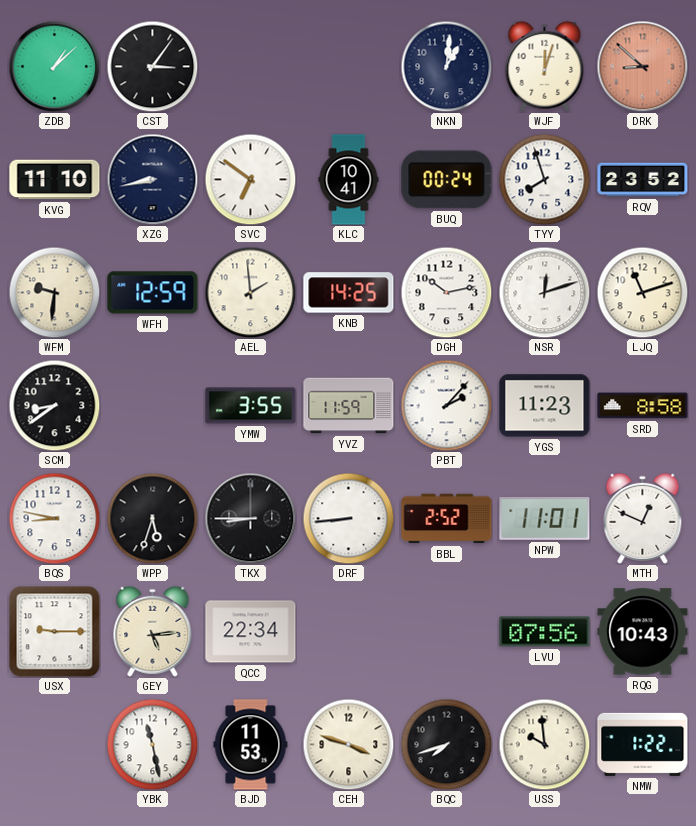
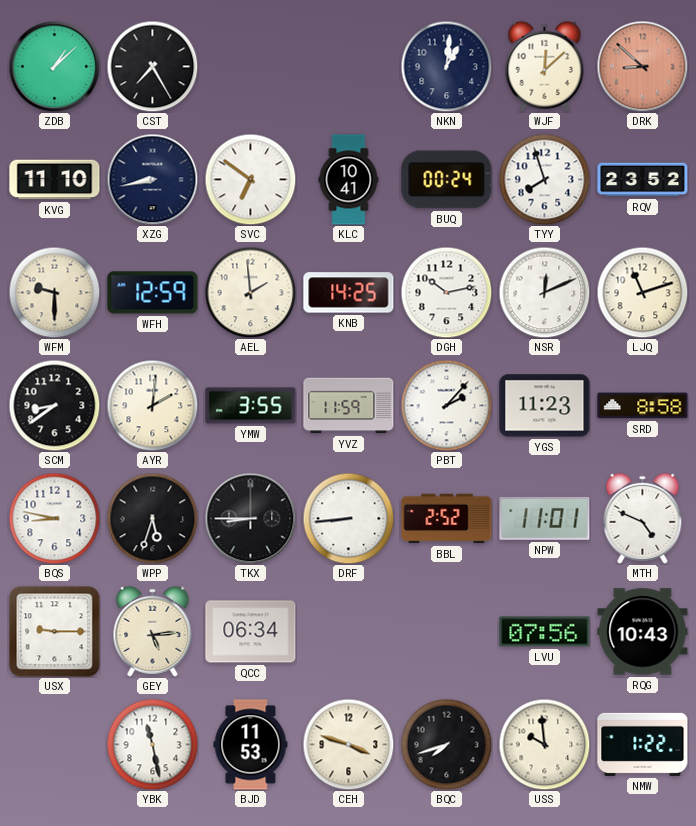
CST: 3:06 -> 7:25
WJF: 12:03 -> 12:08
WFM: 9:31 -> 9:30
NSR: 12:12 -> 12:11
AYR: none -> 2:01
MTH: 12:49 -> 4:49
QCC: 22:34 -> 06:34
